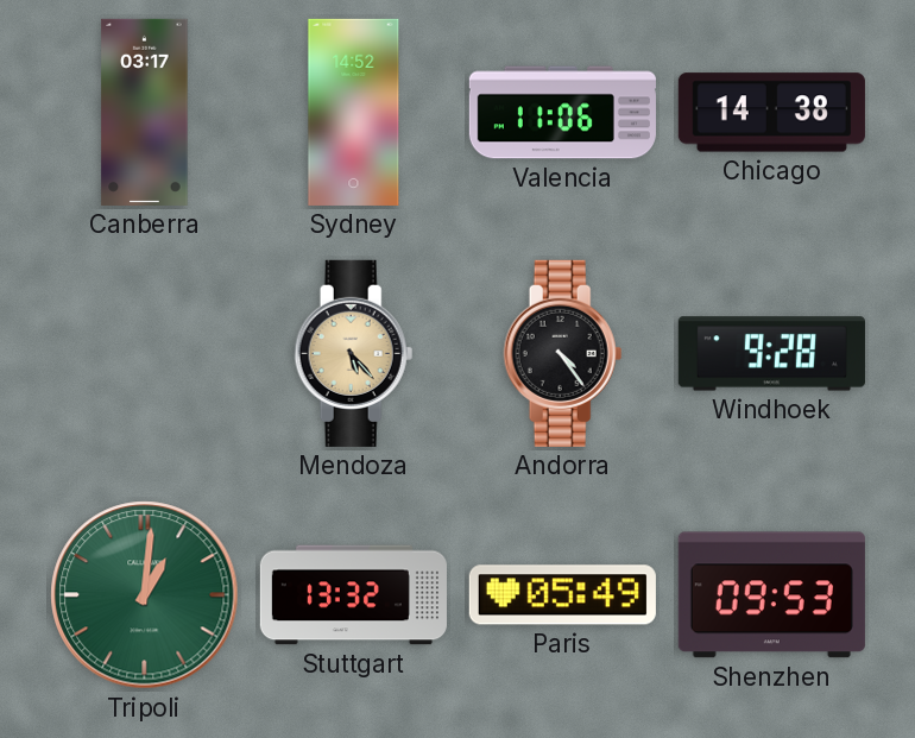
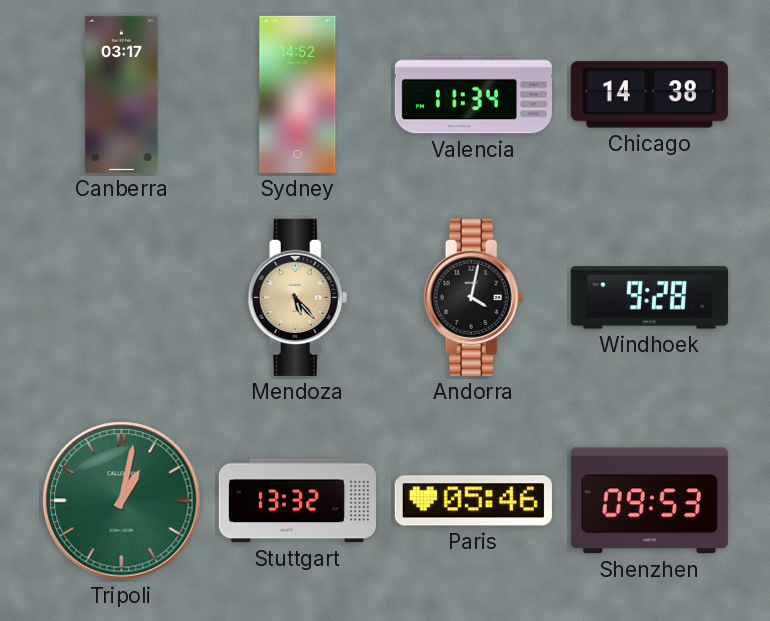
Valencia: 11:06 -> 11:34
Andorra: 4:24 -> 4:02
Tripoli: 1:01 -> 1:02
Paris: 05:49 -> 05:46
